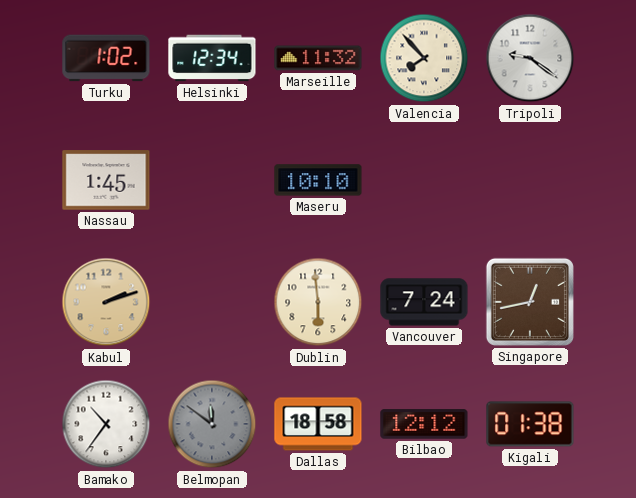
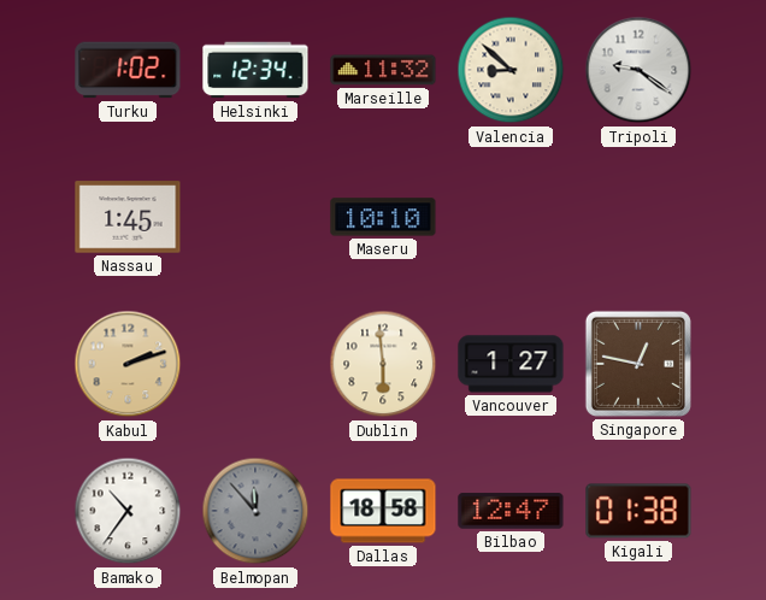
Valencia: 7:53 -> 8:52
Vancouver: 7:24 -> 1:27
Singapore: 12:43 -> 12:47
Belmopan: 11:51 -> 11:53
Bilbao: 12:12 -> 12:47
